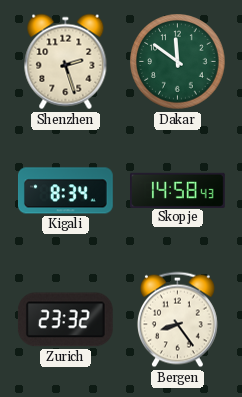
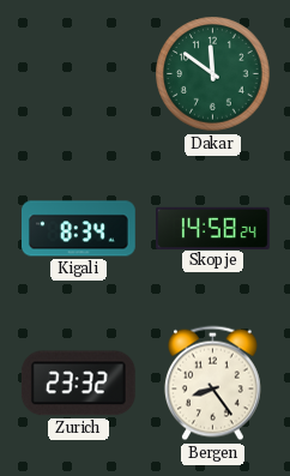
Shenzhen: 2:27 -> none
Skopje: 14:58:43 -> 14:58:24
